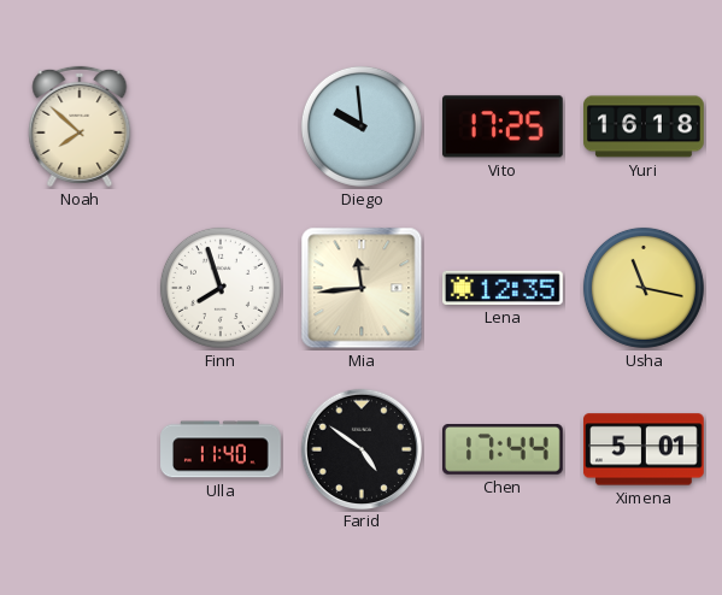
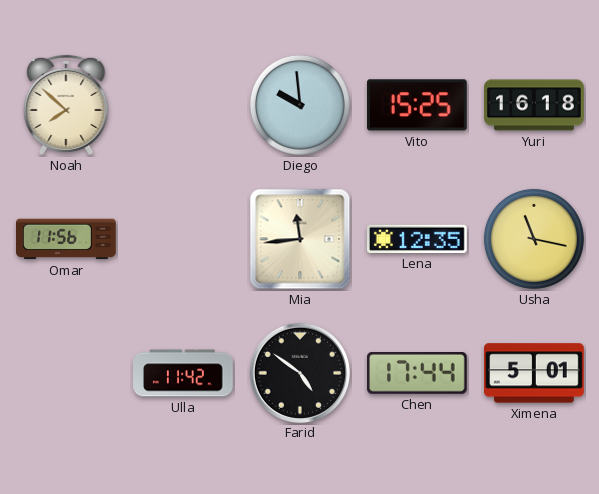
Vito: 17:25 -> 15:25
Omar: none -> 11:56
Finn: 7:57 -> none
Ulla: 11:40 -> 11:42
